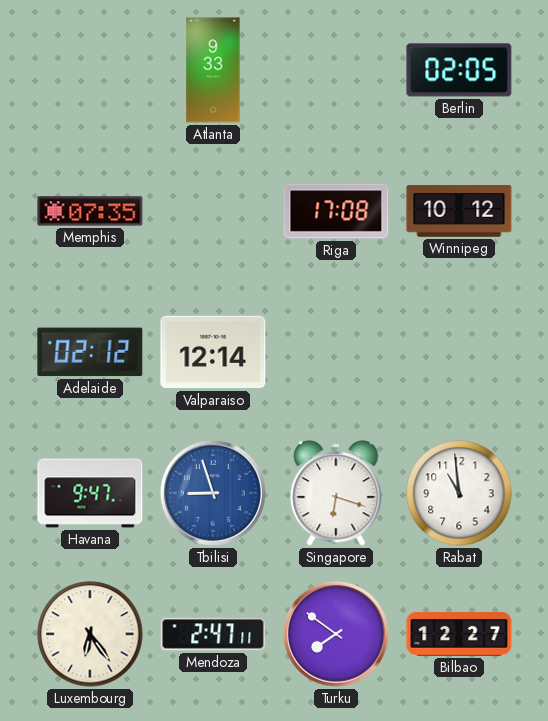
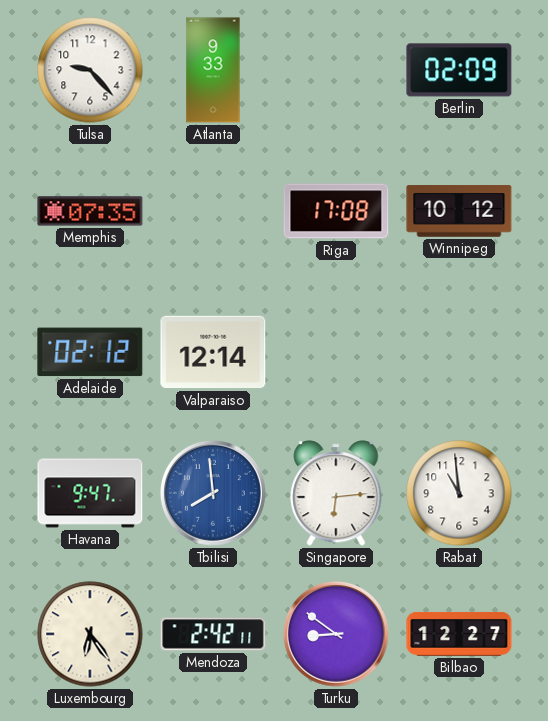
Tulsa: none -> 9:23
Berlin: 02:05 -> 02:09
Tbilisi: 8:57 -> 7:59
Singapore: 6:18 -> 6:14
Mendoza: 2:47 -> 2:42
Turku: 7:51 -> 8:51
